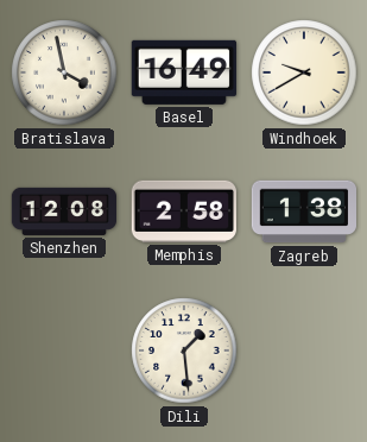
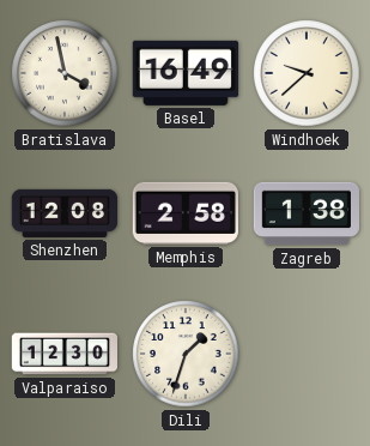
Windhoek: 9:40 -> 9:38
Valparaiso: none -> 12:30
Dili: 1:29 -> 1:33
